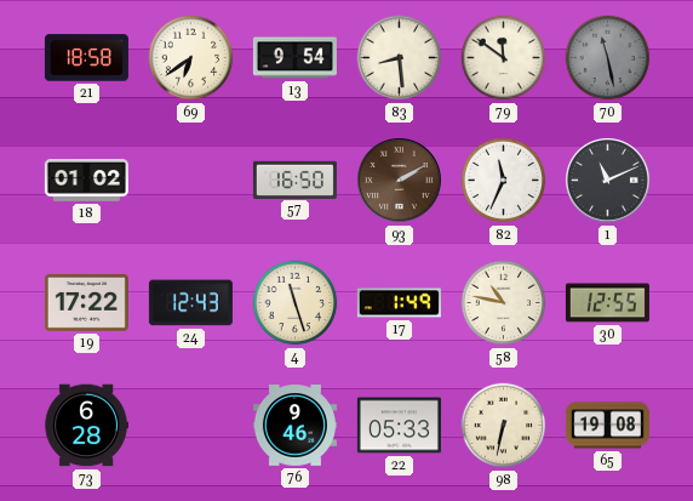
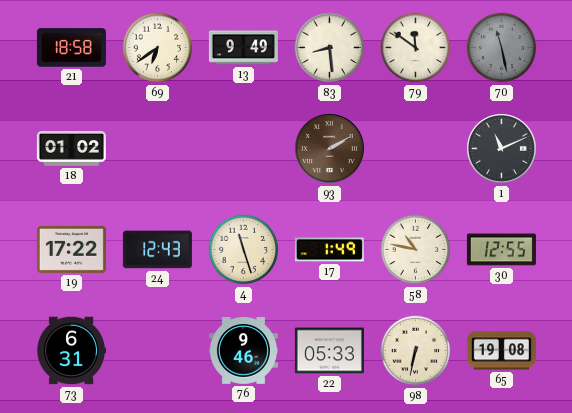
13: 9:54 -> 9:49
57: 16:50 -> none
82: 11:34 -> none
73: 6:28 -> 6:31
